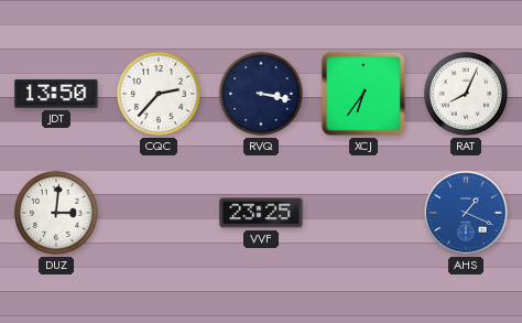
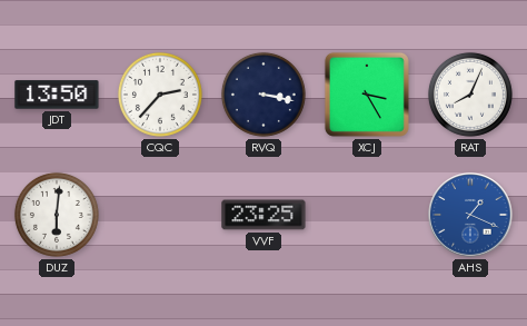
XCJ: 6:36 -> 3:25
DUZ: 3:01 -> 6:01
